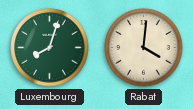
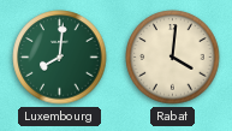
Luxembourg: 8:03 -> 8:01
